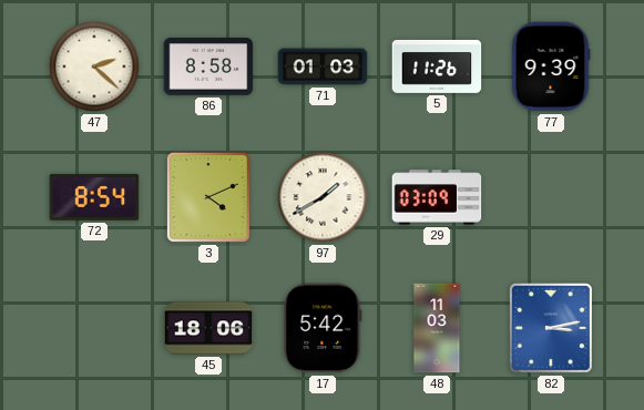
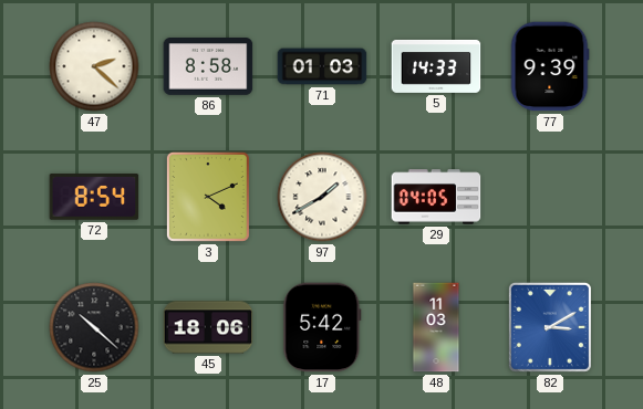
5: 11:26 -> 14:33
29: 03:09 -> 04:05
25: none -> 10:22
82: 3:13 -> 3:10
